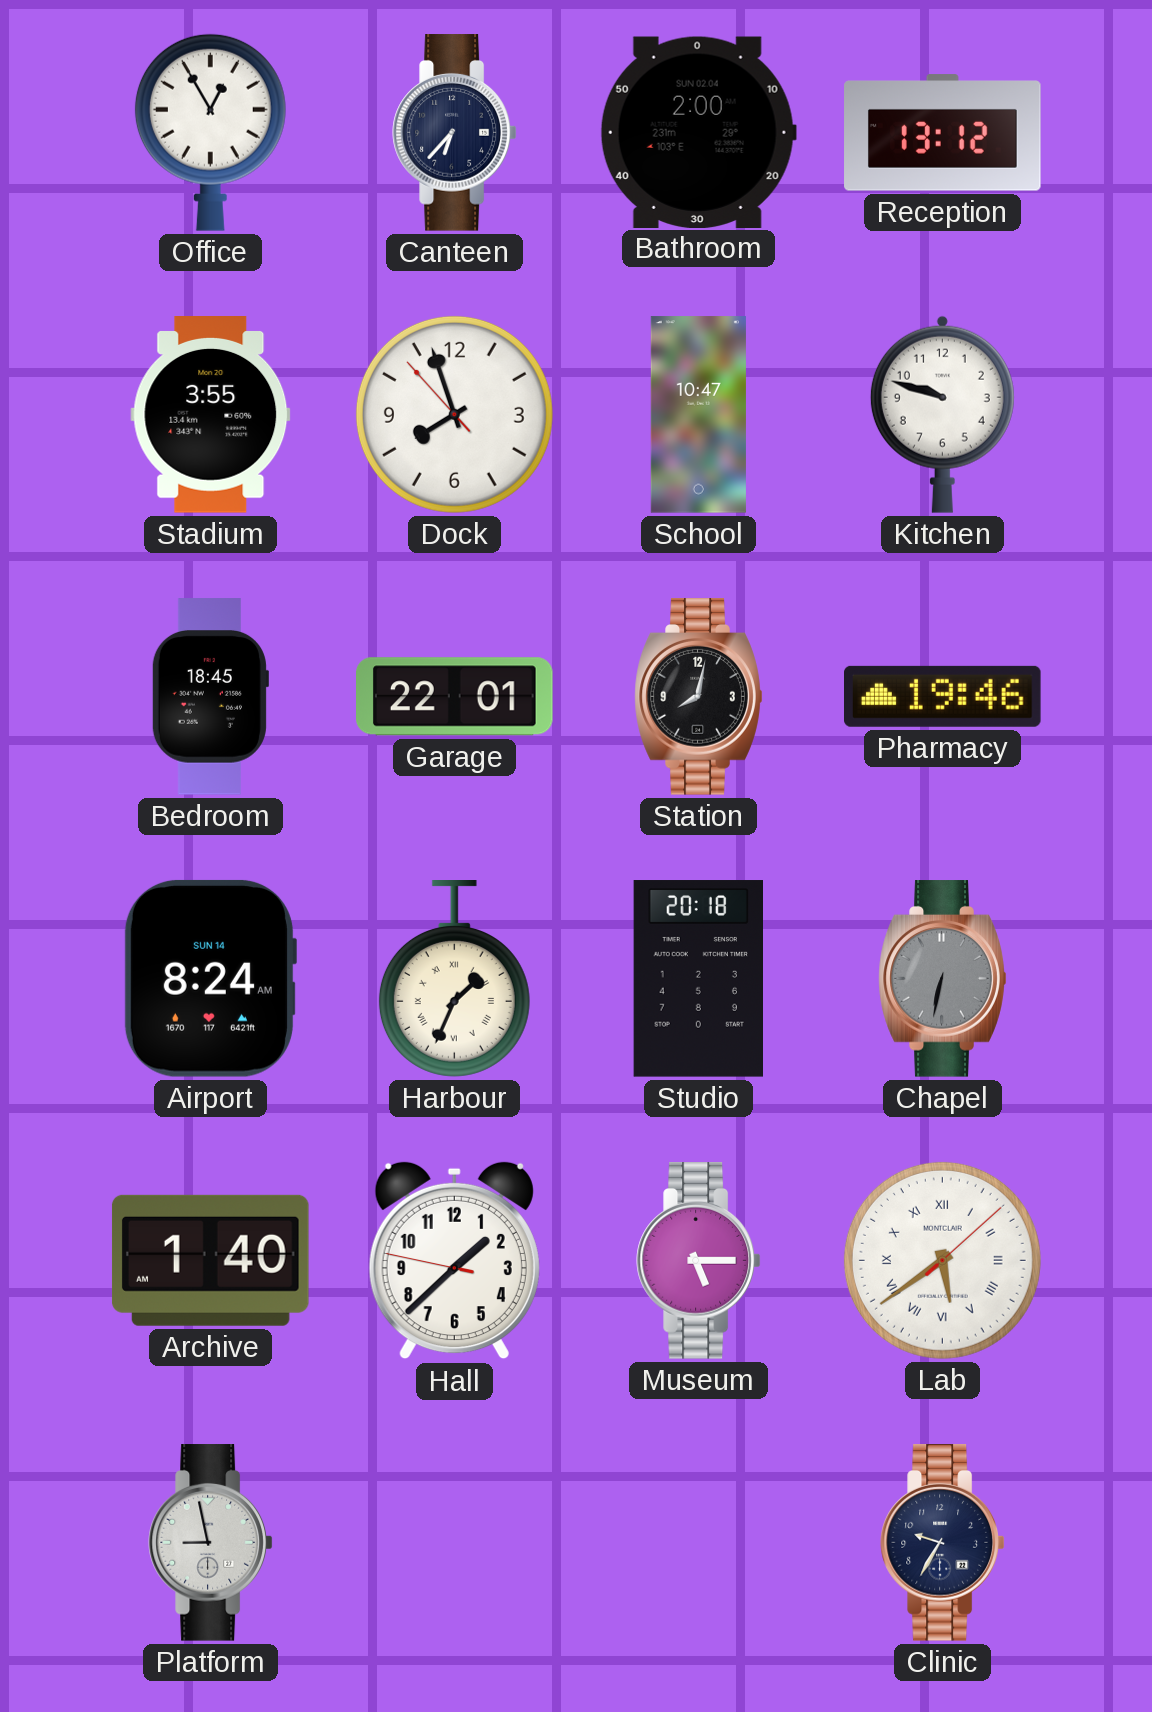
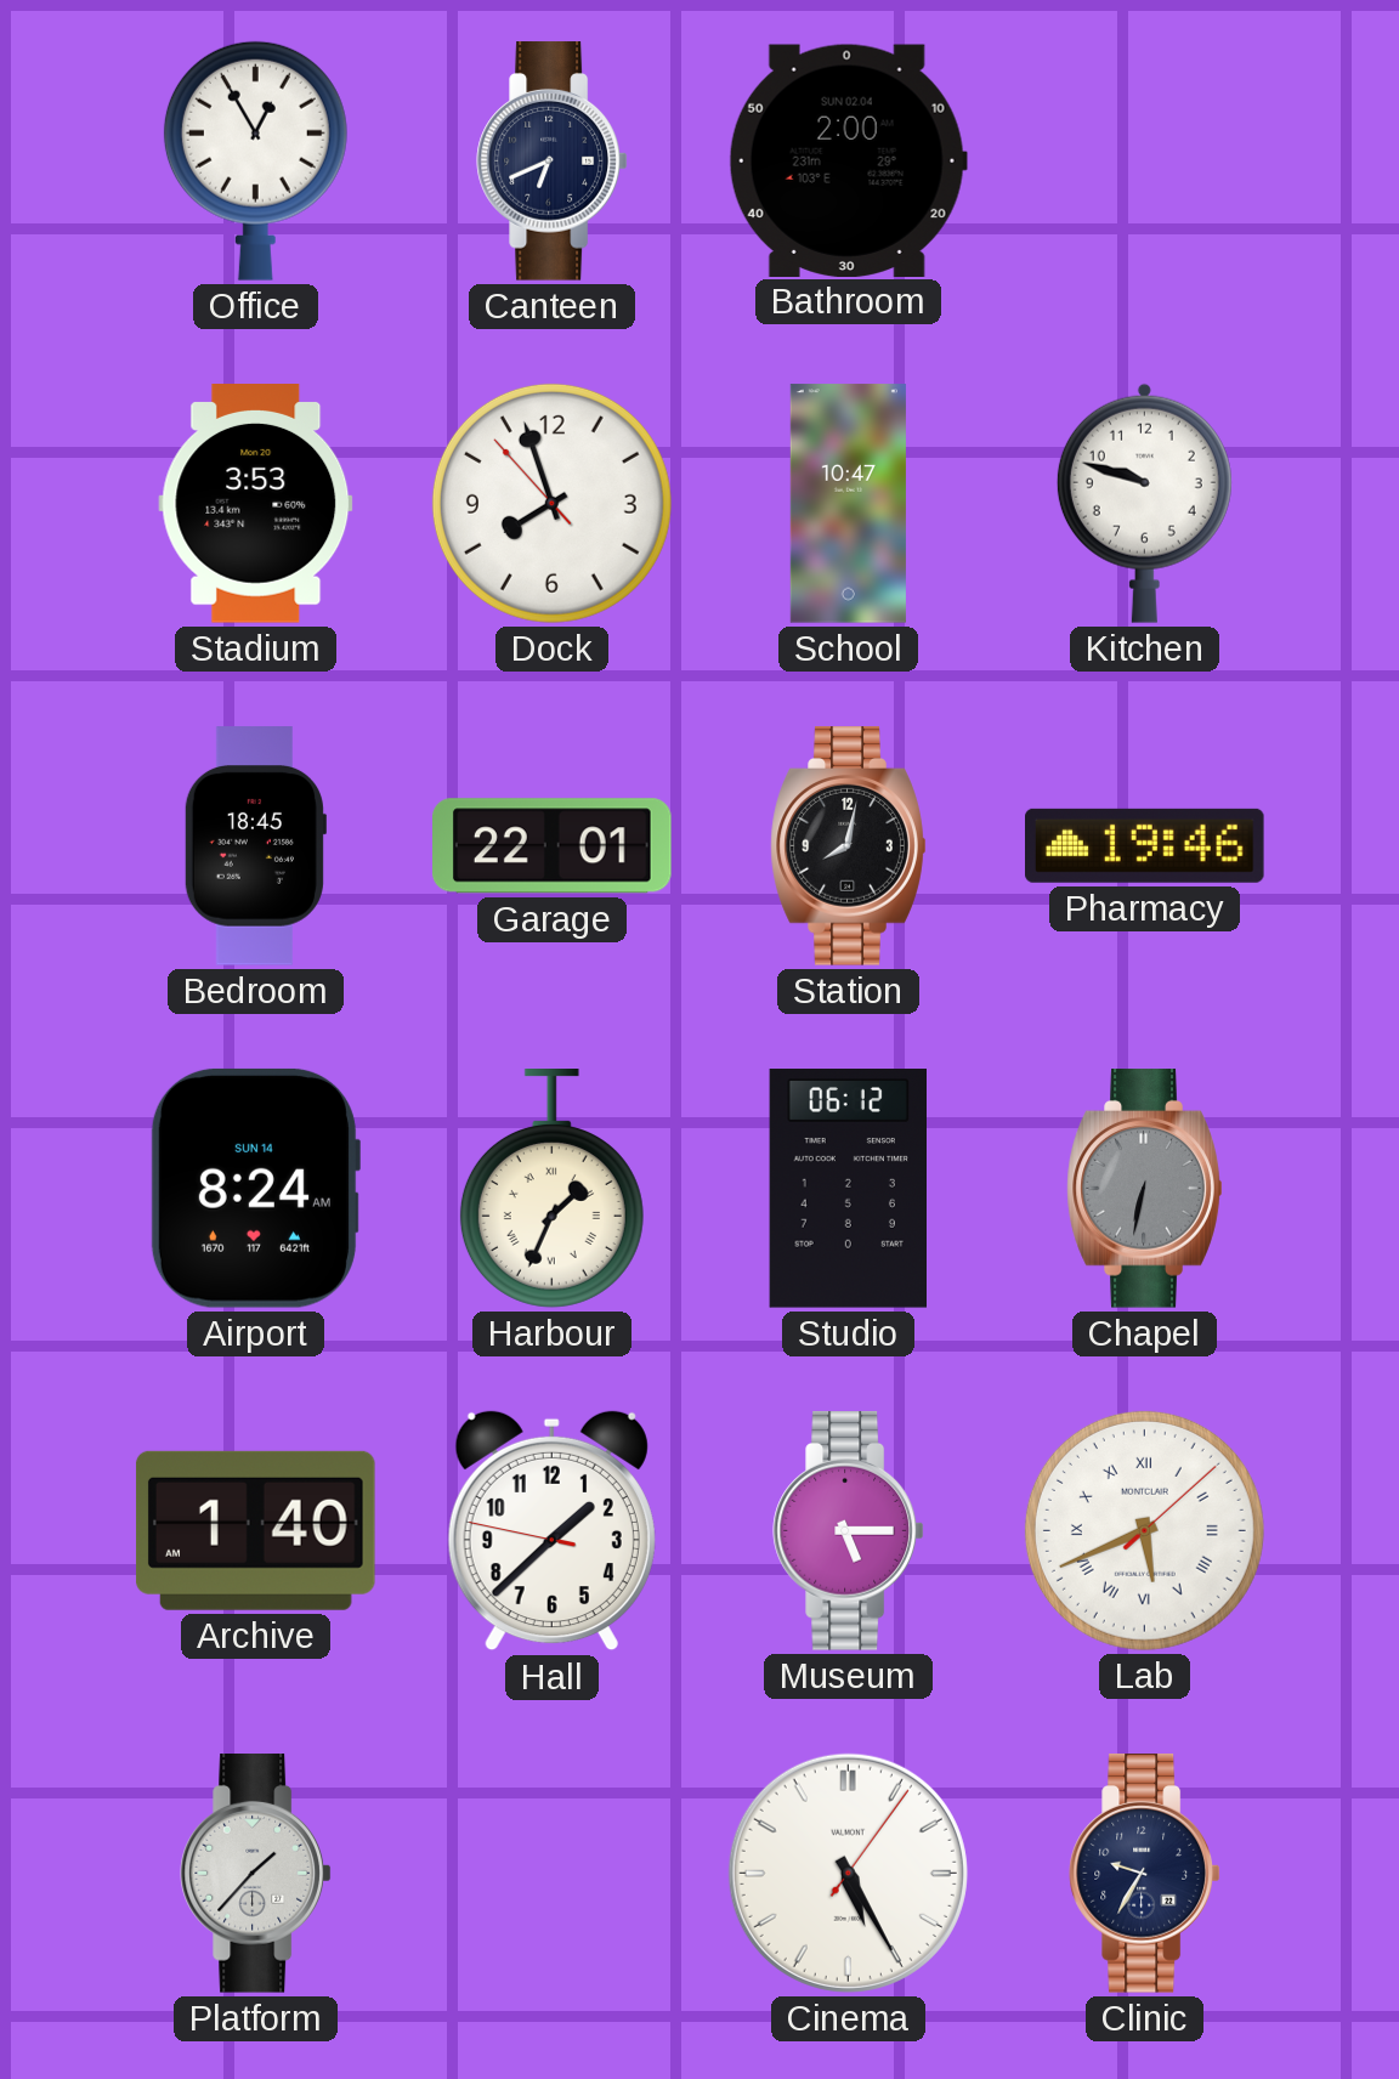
Canteen: 6:37 -> 6:41
Reception: 13:12 -> none
Stadium: 3:55 -> 3:53
Studio: 20:18 -> 06:12
Lab: 5:39 -> 5:41
Platform: 8:58 -> 1:37
Cinema: none -> 5:25
